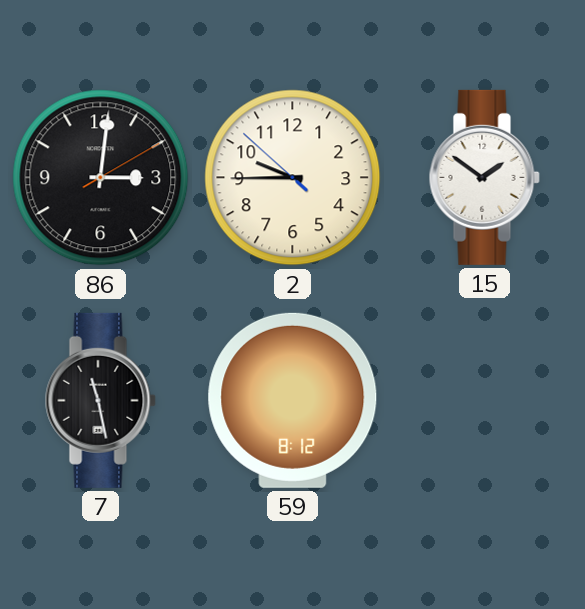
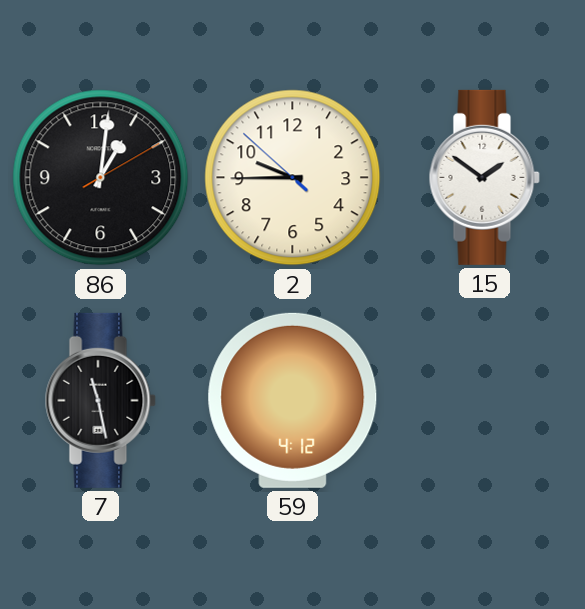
86: 3:01 -> 1:01
59: 8:12 -> 4:12
